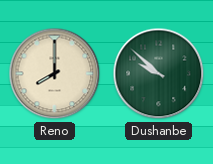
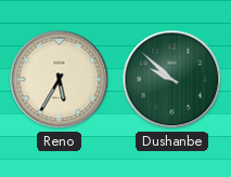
Reno: 8:00 -> 5:35
